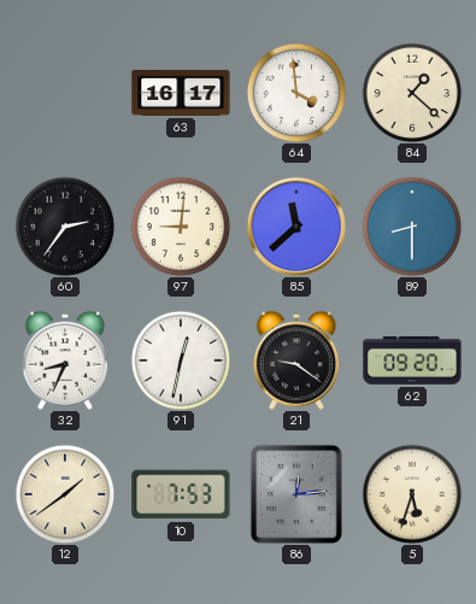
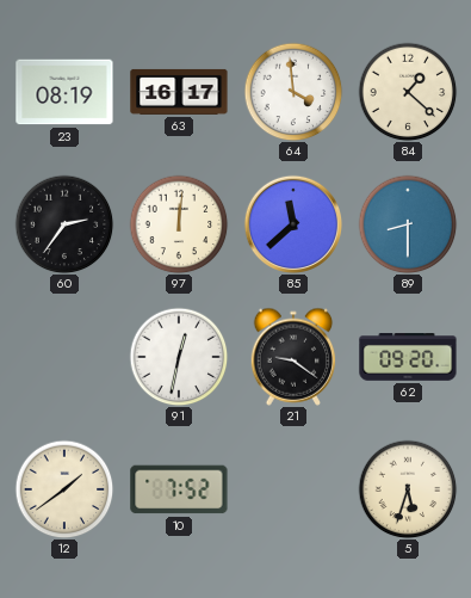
23: none -> 08:19
97: 9:01 -> 12:01
32: 8:34 -> none
10: 7:53 -> 7:52
86: 12:14 -> none
